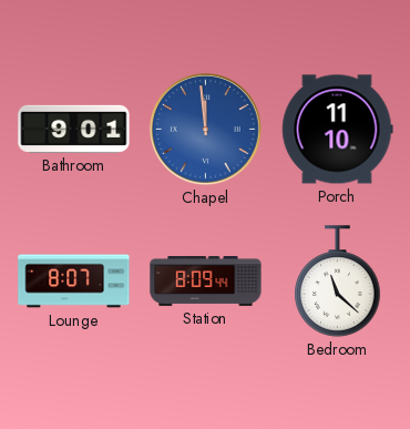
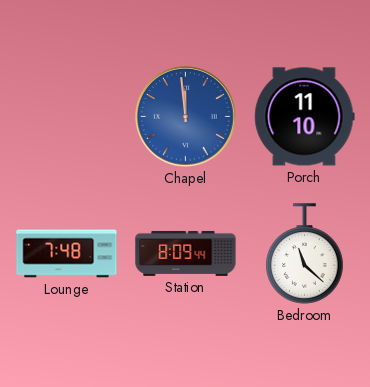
Bathroom: 9:01 -> none
Lounge: 8:07 -> 7:48
